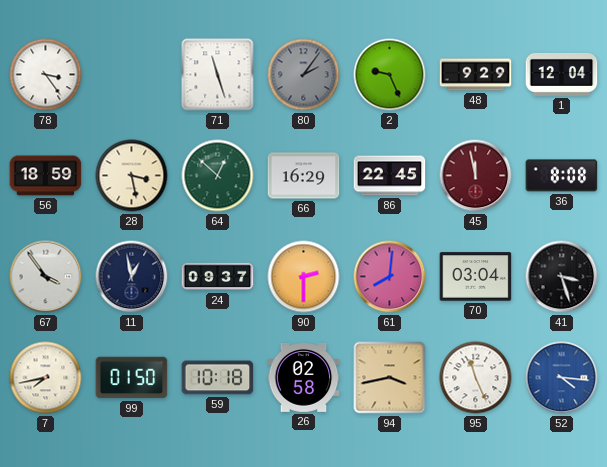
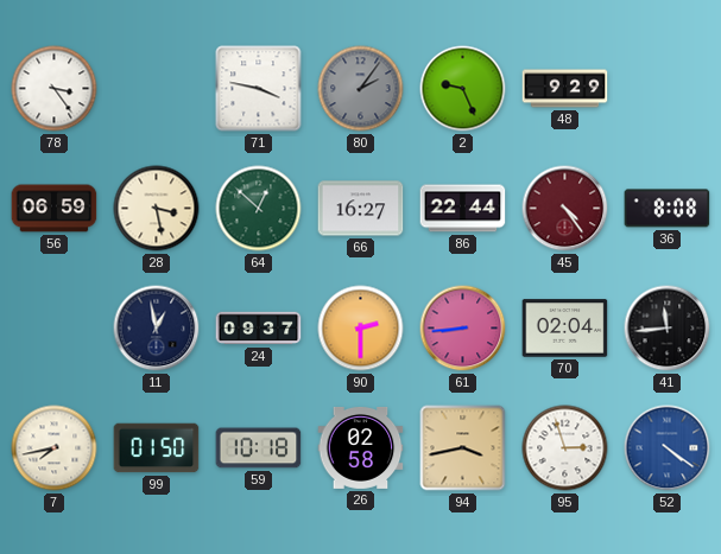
71: 11:27 -> 3:47
1: 12:04 -> none
56: 18:59 -> 06:59
66: 16:29 -> 16:27
86: 22:45 -> 22:44
45: 11:58 -> 4:24
67: 3:54 -> none
61: 8:01 -> 8:44
70: 03:04 -> 02:04
41: 3:27 -> 11:44
95: 11:26 -> 2:57
52: 4:16 -> 4:21
